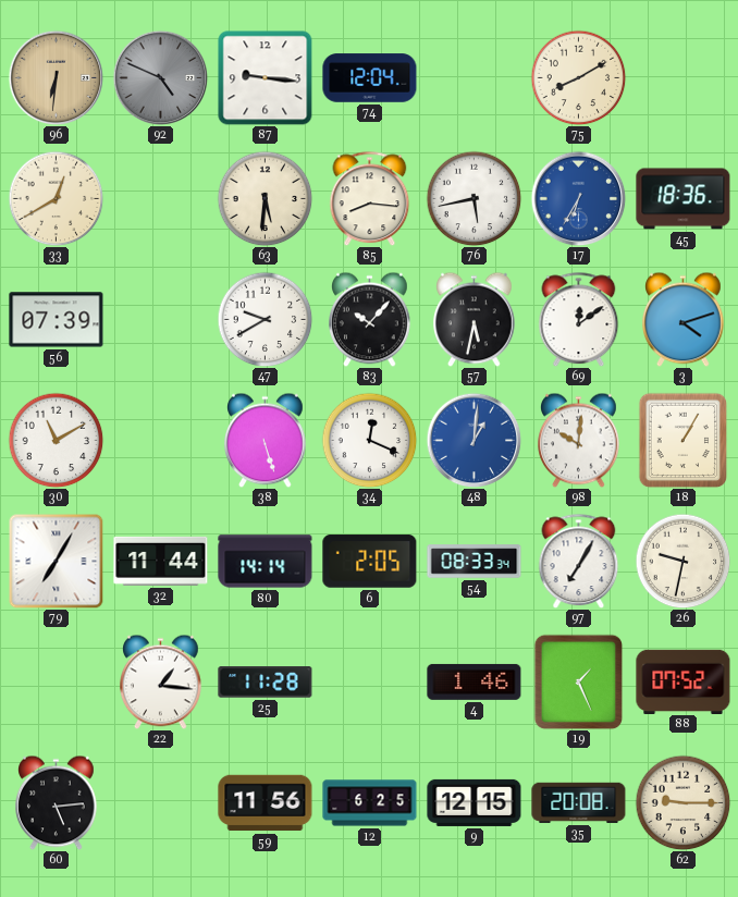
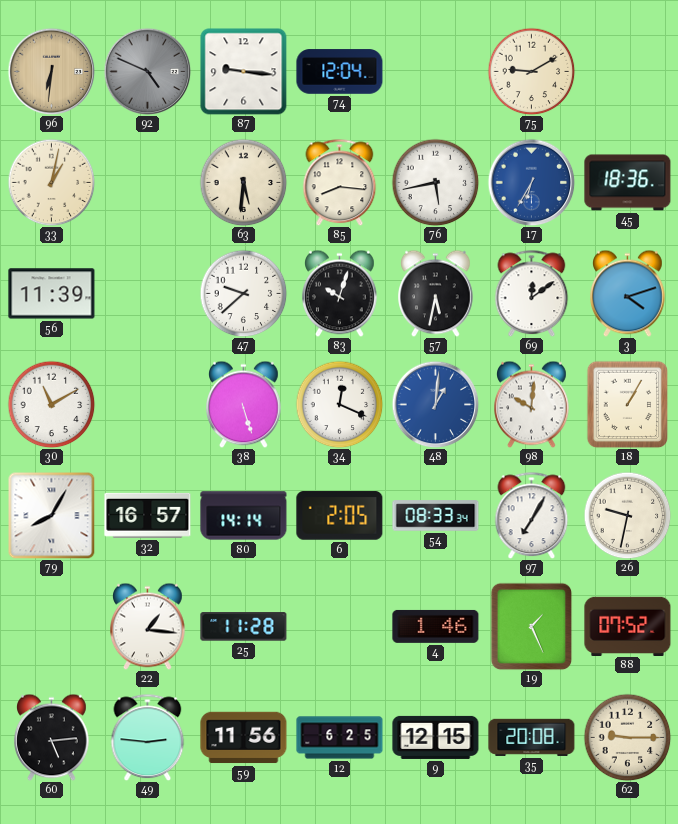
75: 8:10 -> 9:10
33: 12:40 -> 1:02
56: 07:39 -> 11:39
47: 9:40 -> 9:38
83: 10:07 -> 10:03
79: 7:05 -> 8:05
32: 11:44 -> 16:57
49: none -> 2:46
